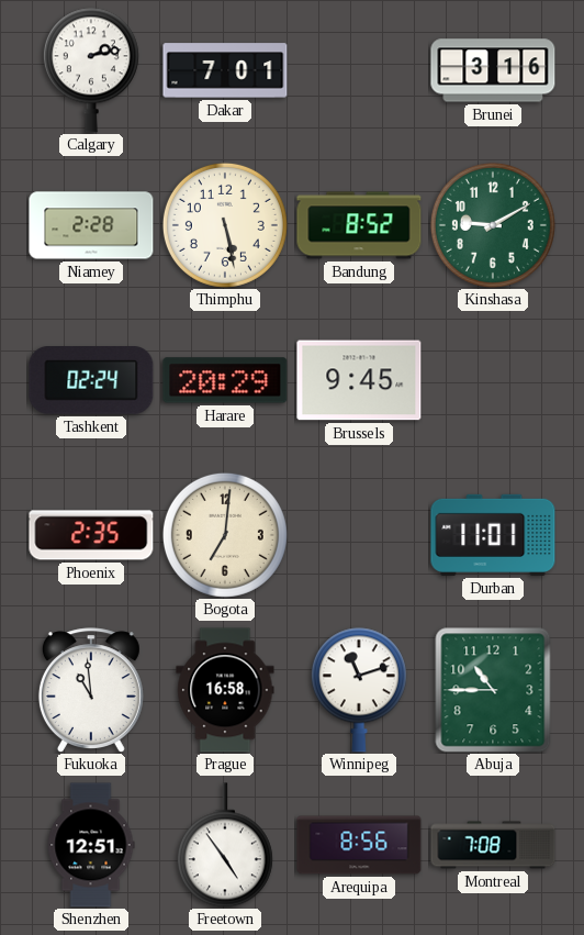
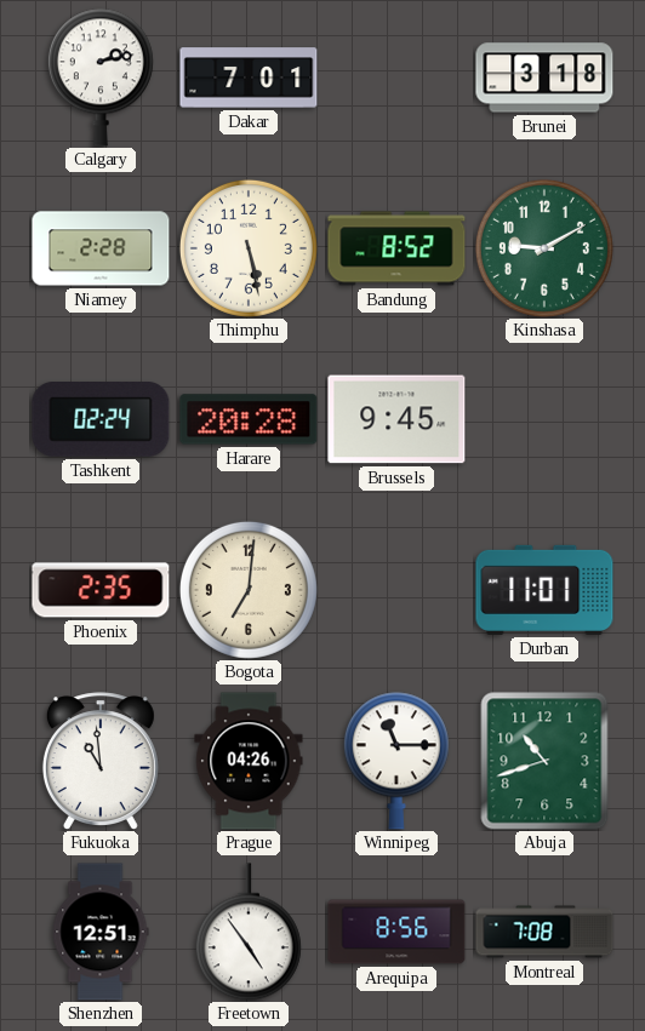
Brunei: 3:16 -> 3:18
Harare: 20:29 -> 20:28
Prague: 16:58 -> 04:26
Winnipeg: 11:12 -> 11:15
Abuja: 10:45 -> 10:42
